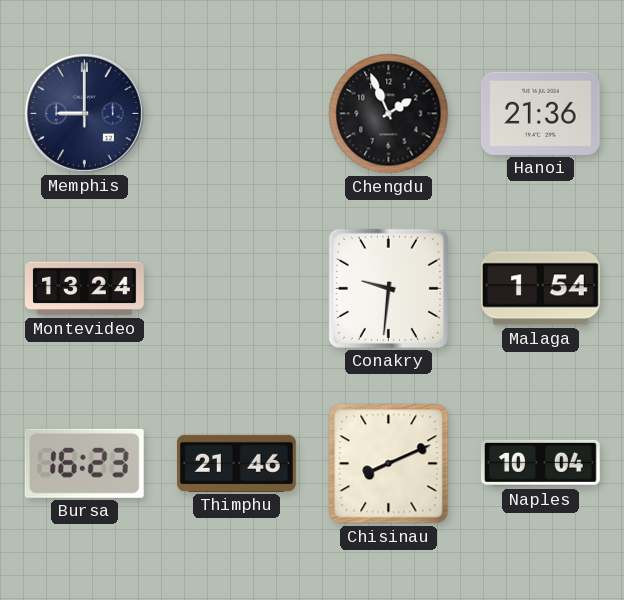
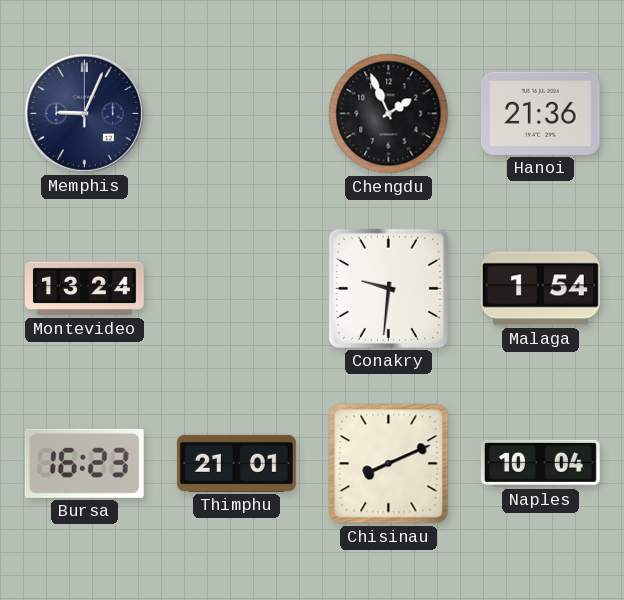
Memphis: 9:00 -> 9:04
Thimphu: 21:46 -> 21:01
